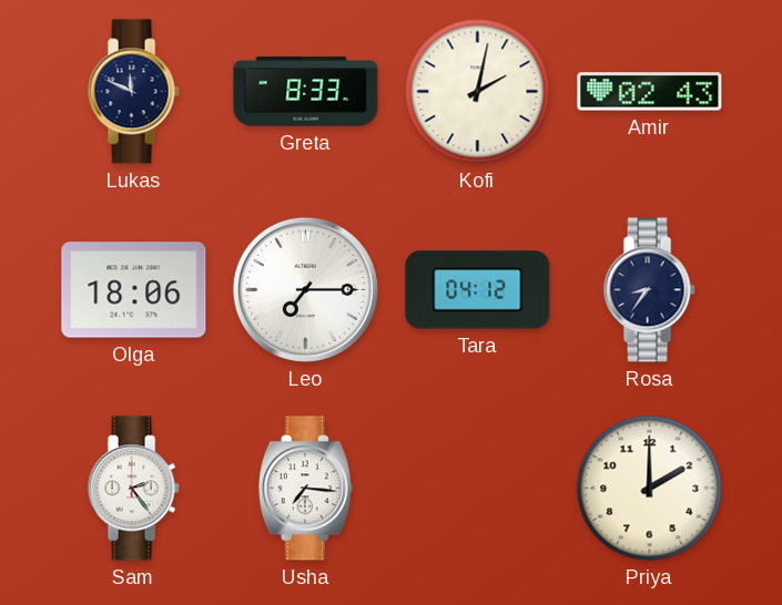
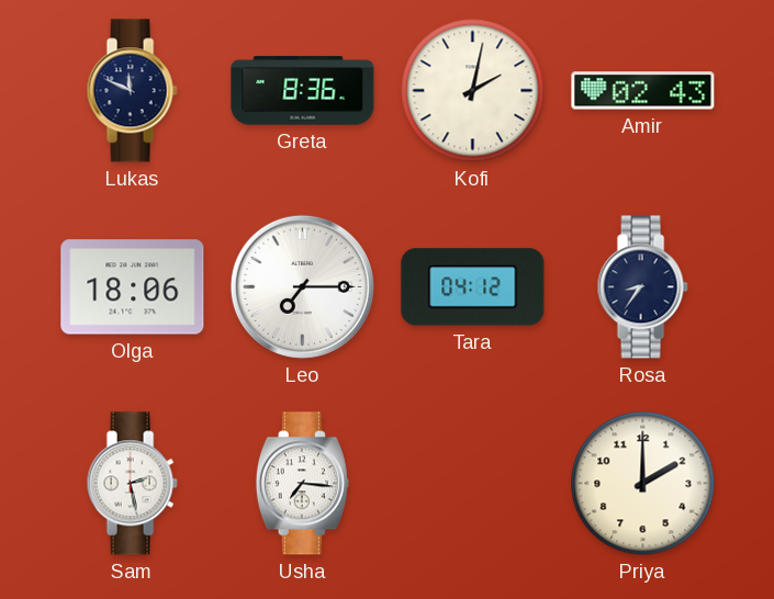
Greta: 8:33 -> 8:36
Sam: 2:24 -> 2:28
